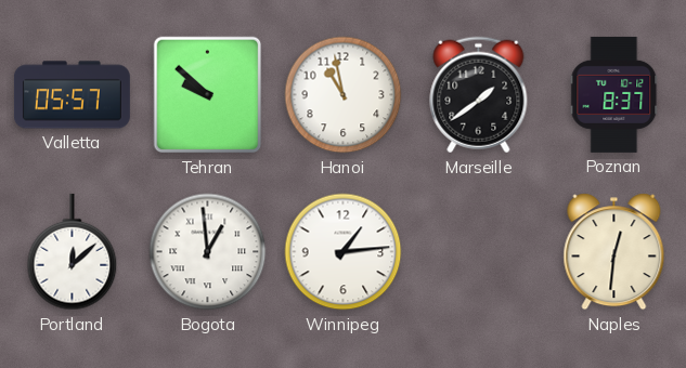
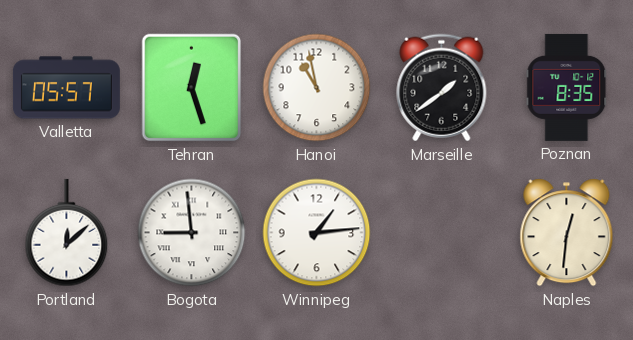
Tehran: 9:52 -> 12:27
Poznan: 8:37 -> 8:35
Bogota: 12:59 -> 8:59
